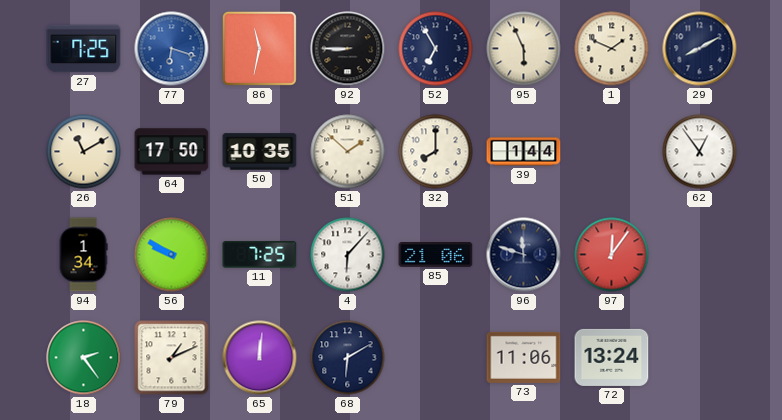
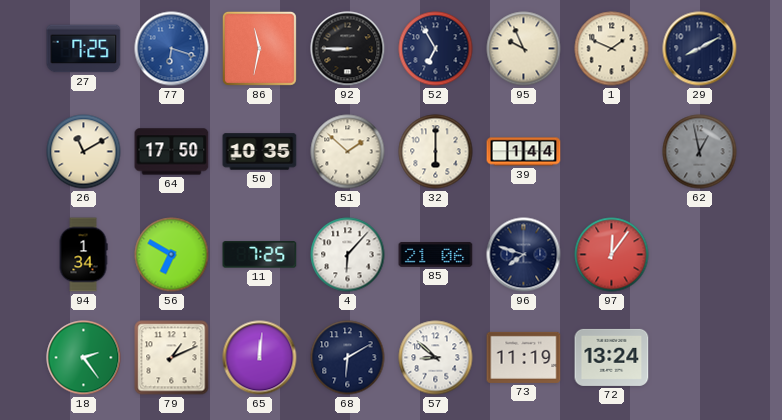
95: 5:56 -> 9:56
32: 8:00 -> 6:00
62: 12:54 -> 12:58
62 dial: white -> grey
56: 9:50 -> 6:50
96: 11:48 -> 7:48
57: none -> 8:52
73: 11:06 -> 11:19
